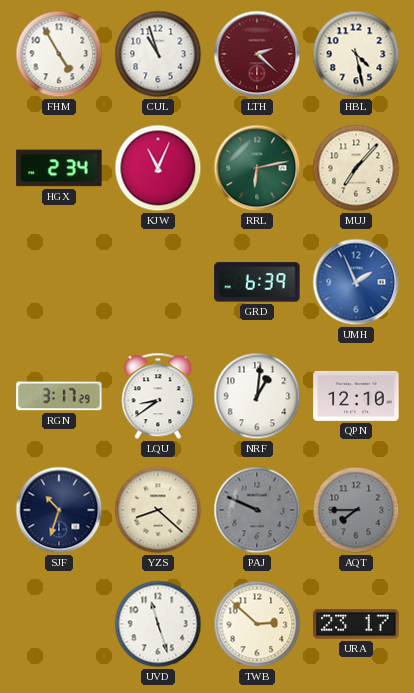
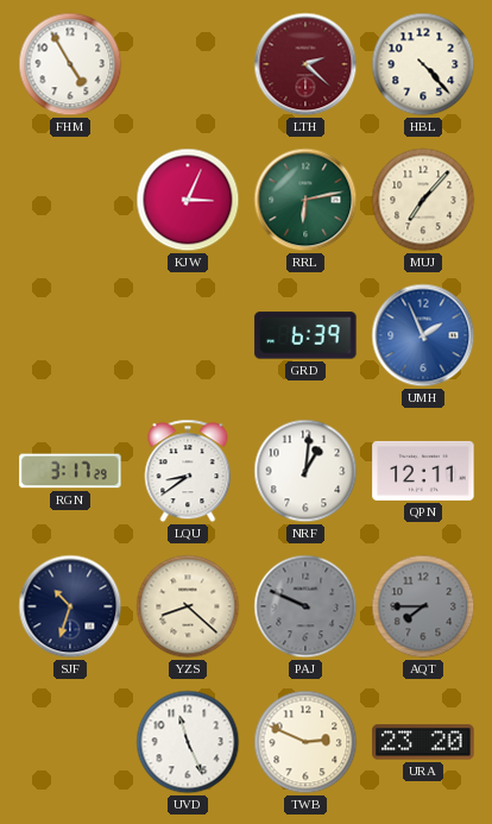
CUL: 10:57 -> none
HBL: 4:28 -> 4:23
HGX: 2:34 -> none
KJW: 11:04 -> 3:04
QPN: 12:10 -> 12:11
UVD: 11:27 -> 11:26
TWB: 2:52 -> 2:49
URA: 23:17 -> 23:20
